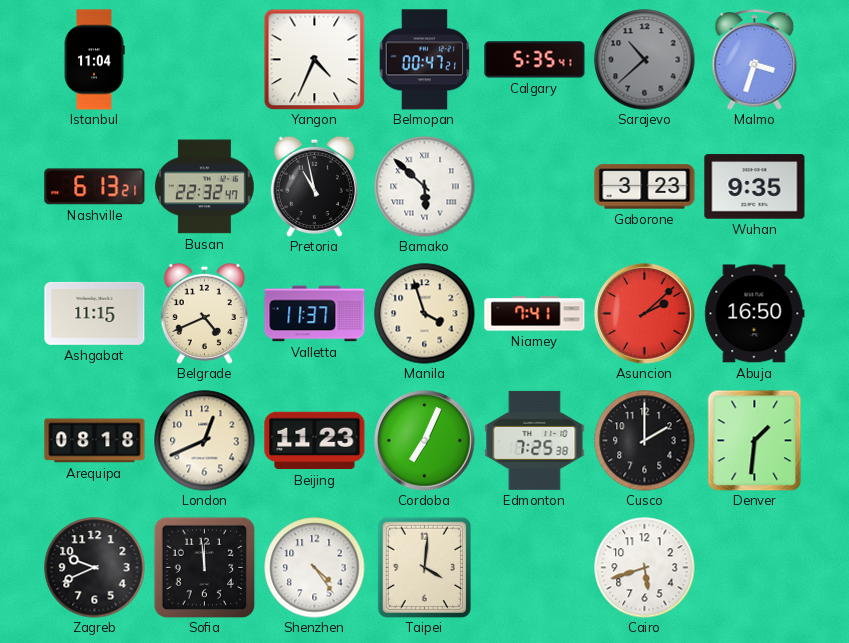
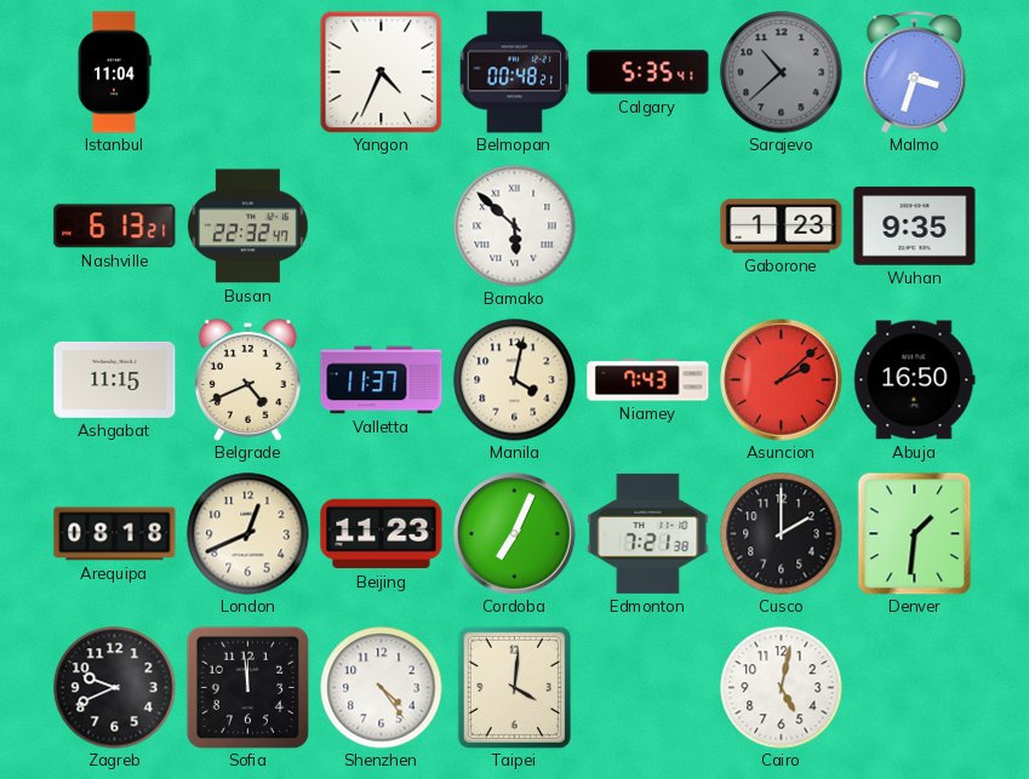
Belmopan: 00:47 -> 00:48
Pretoria: 10:58 -> none
Gaborone: 3:23 -> 1:23
Manila: 3:57 -> 4:02
Niamey: 7:41 -> 7:43
Edmonton: 7:25 -> 7:21
Cairo: 5:42 -> 5:02
